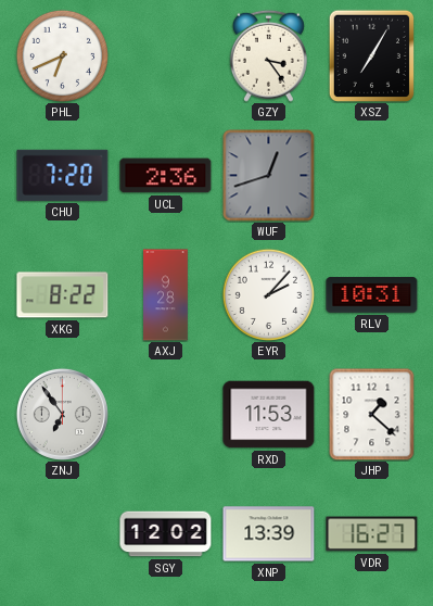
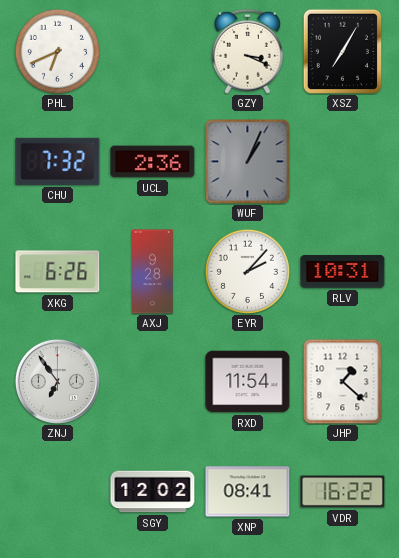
GZY: 3:24 -> 3:19
CHU: 7:20 -> 7:32
WUF: 12:42 -> 1:04
XKG: 8:22 -> 6:26
RXD: 11:53 -> 11:54
XNP: 13:39 -> 08:41
VDR: 16:27 -> 16:22
